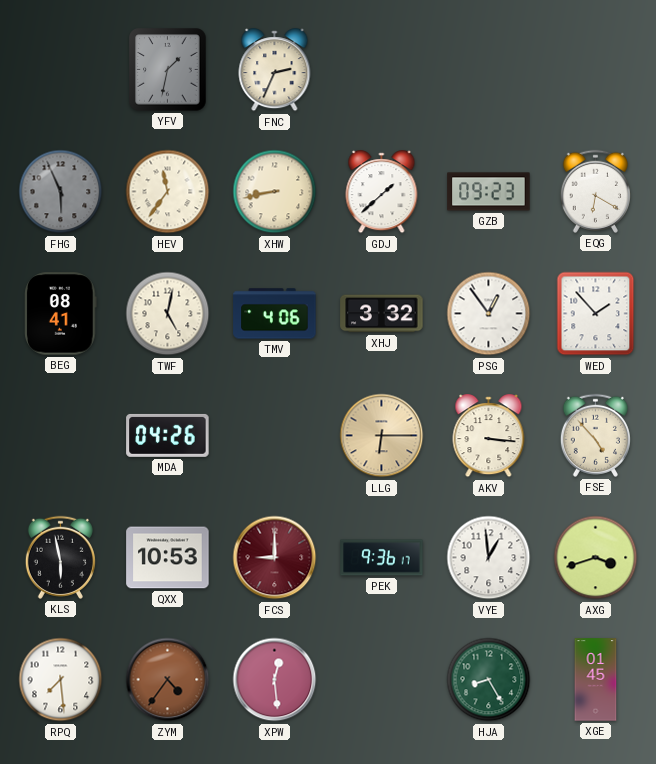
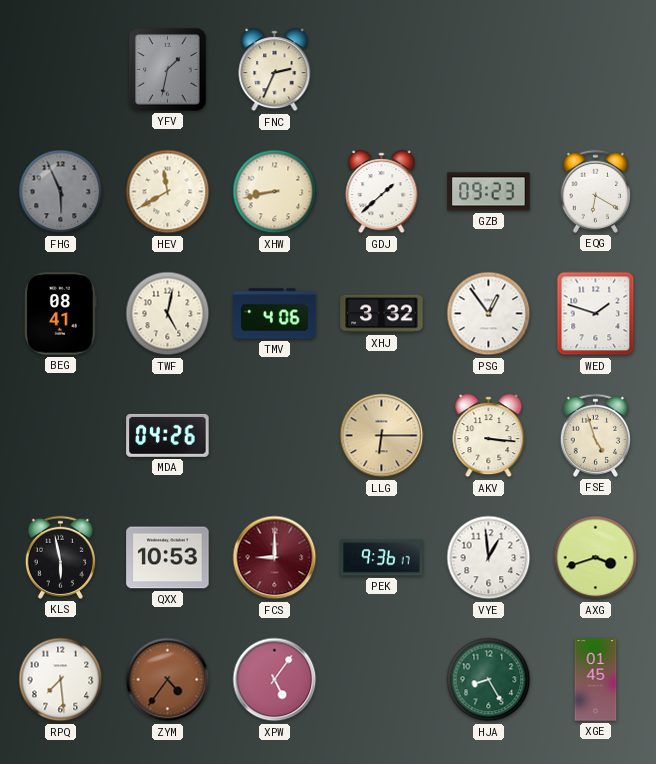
HEV: 11:36 -> 11:40
WED: 1:53 -> 1:48
FSE: 4:53 -> 4:57
XPW: 12:29 -> 5:06
